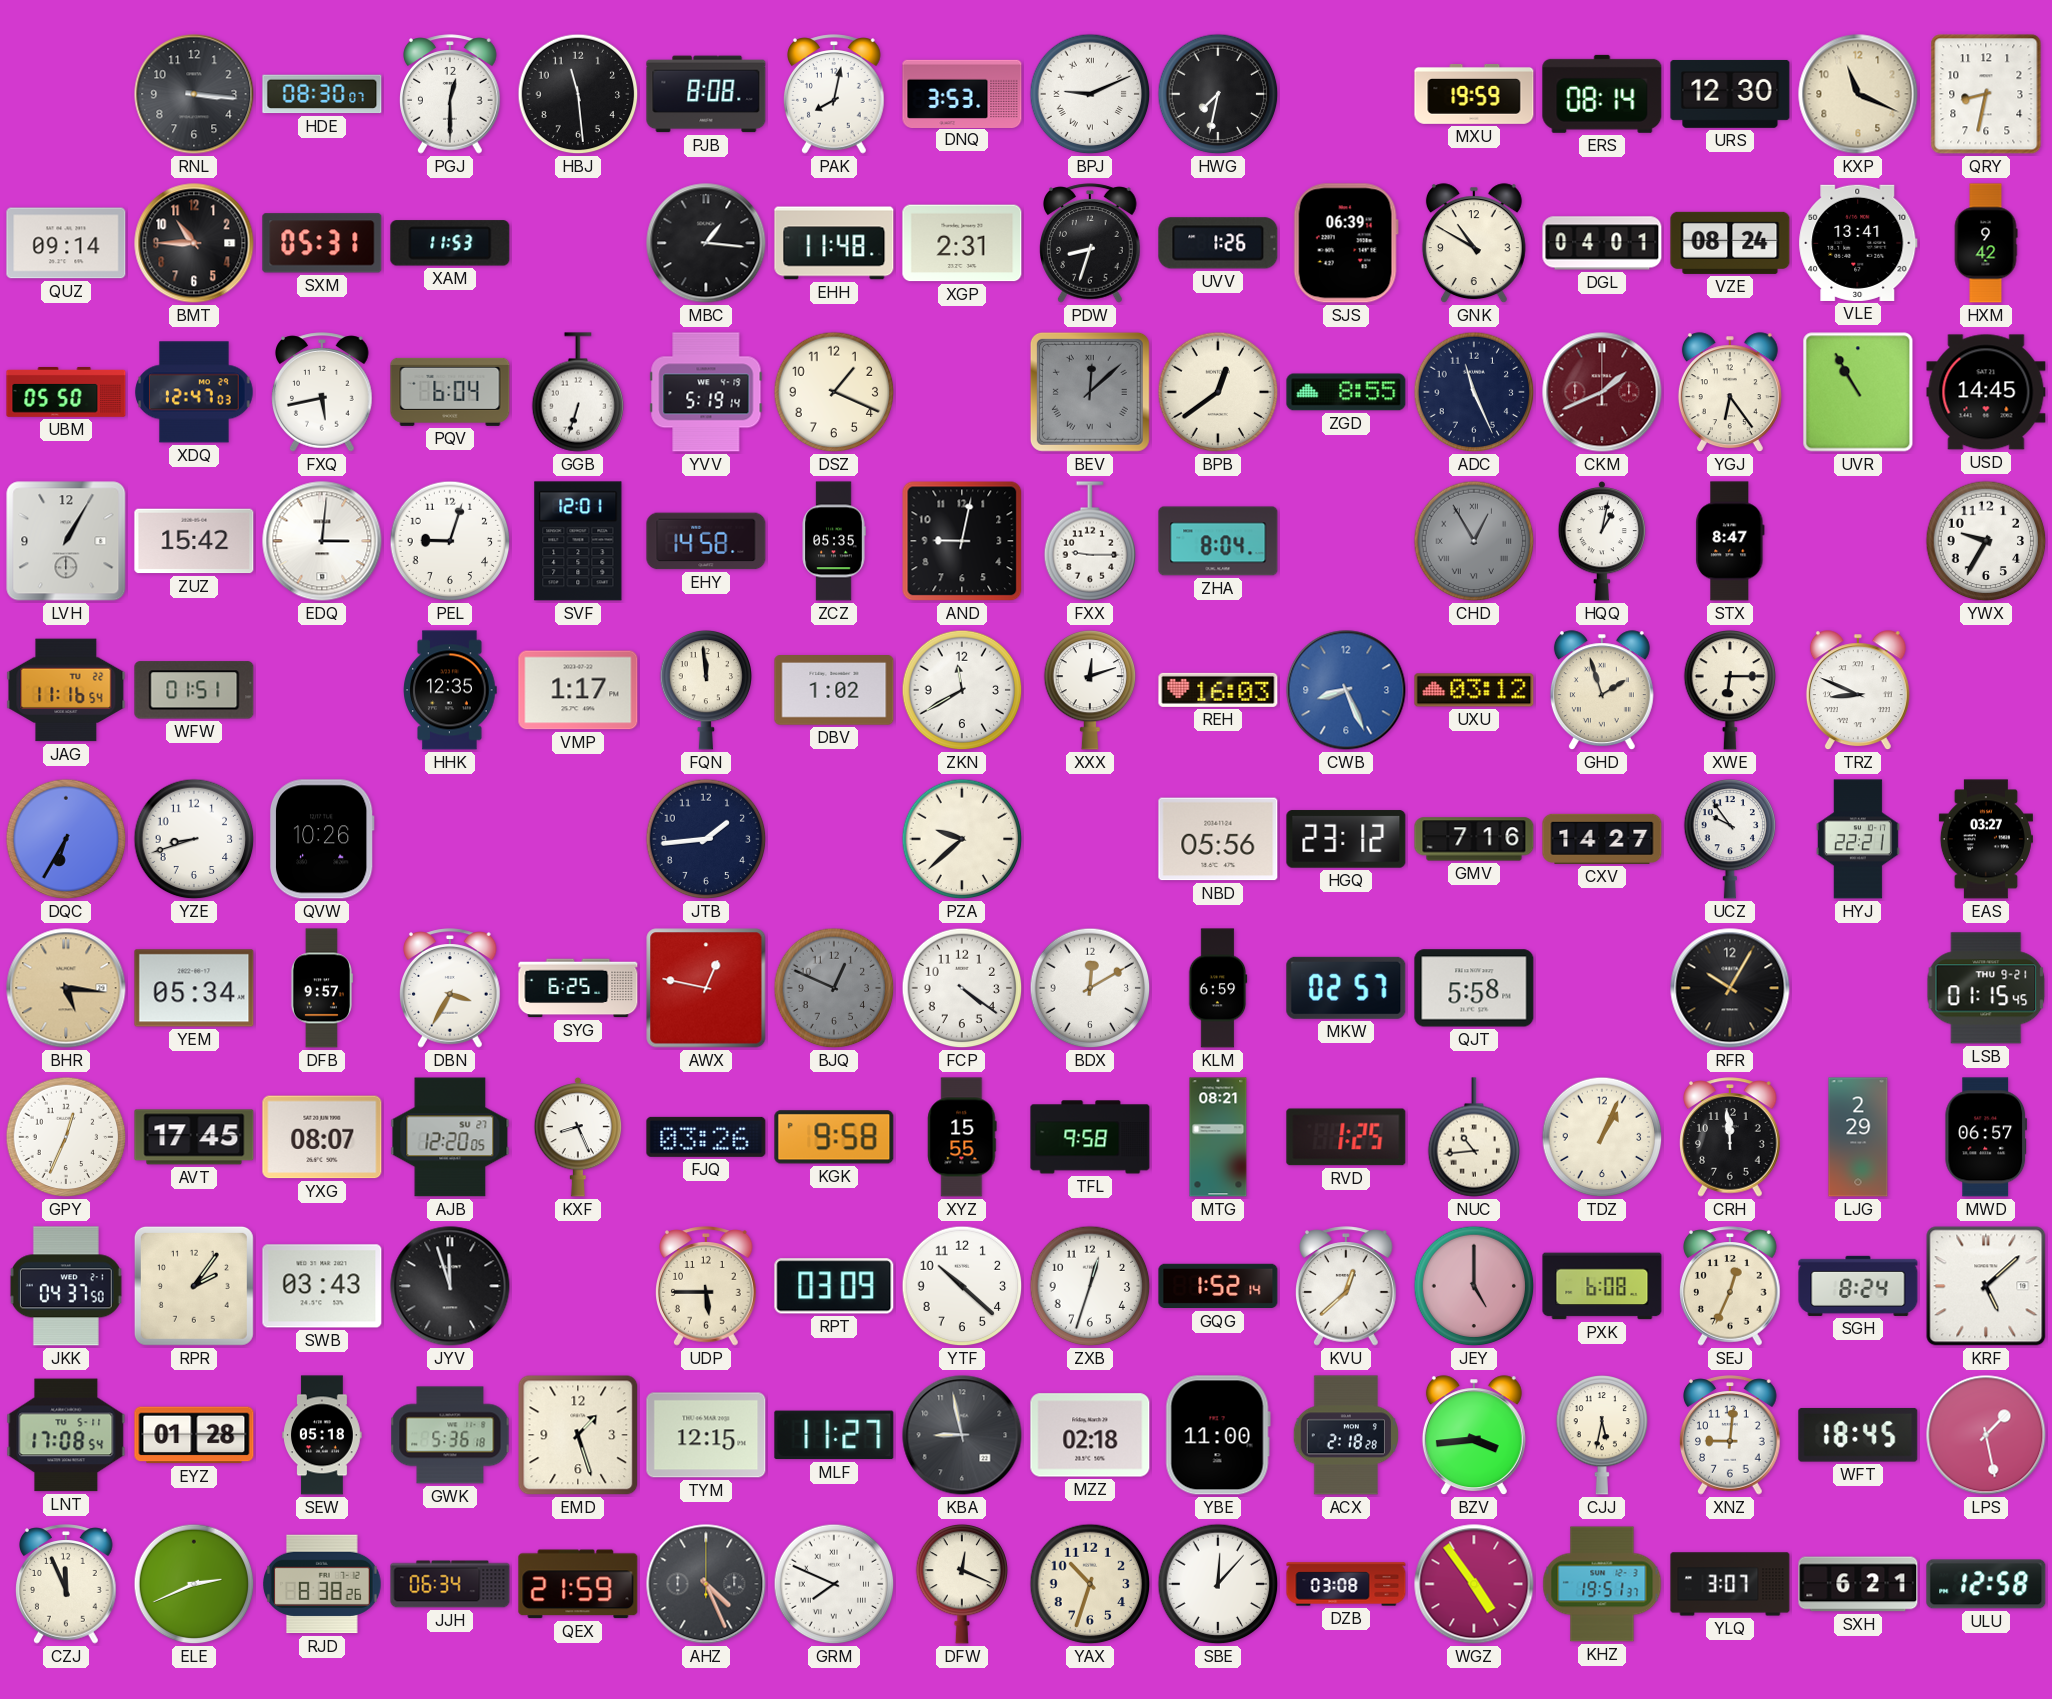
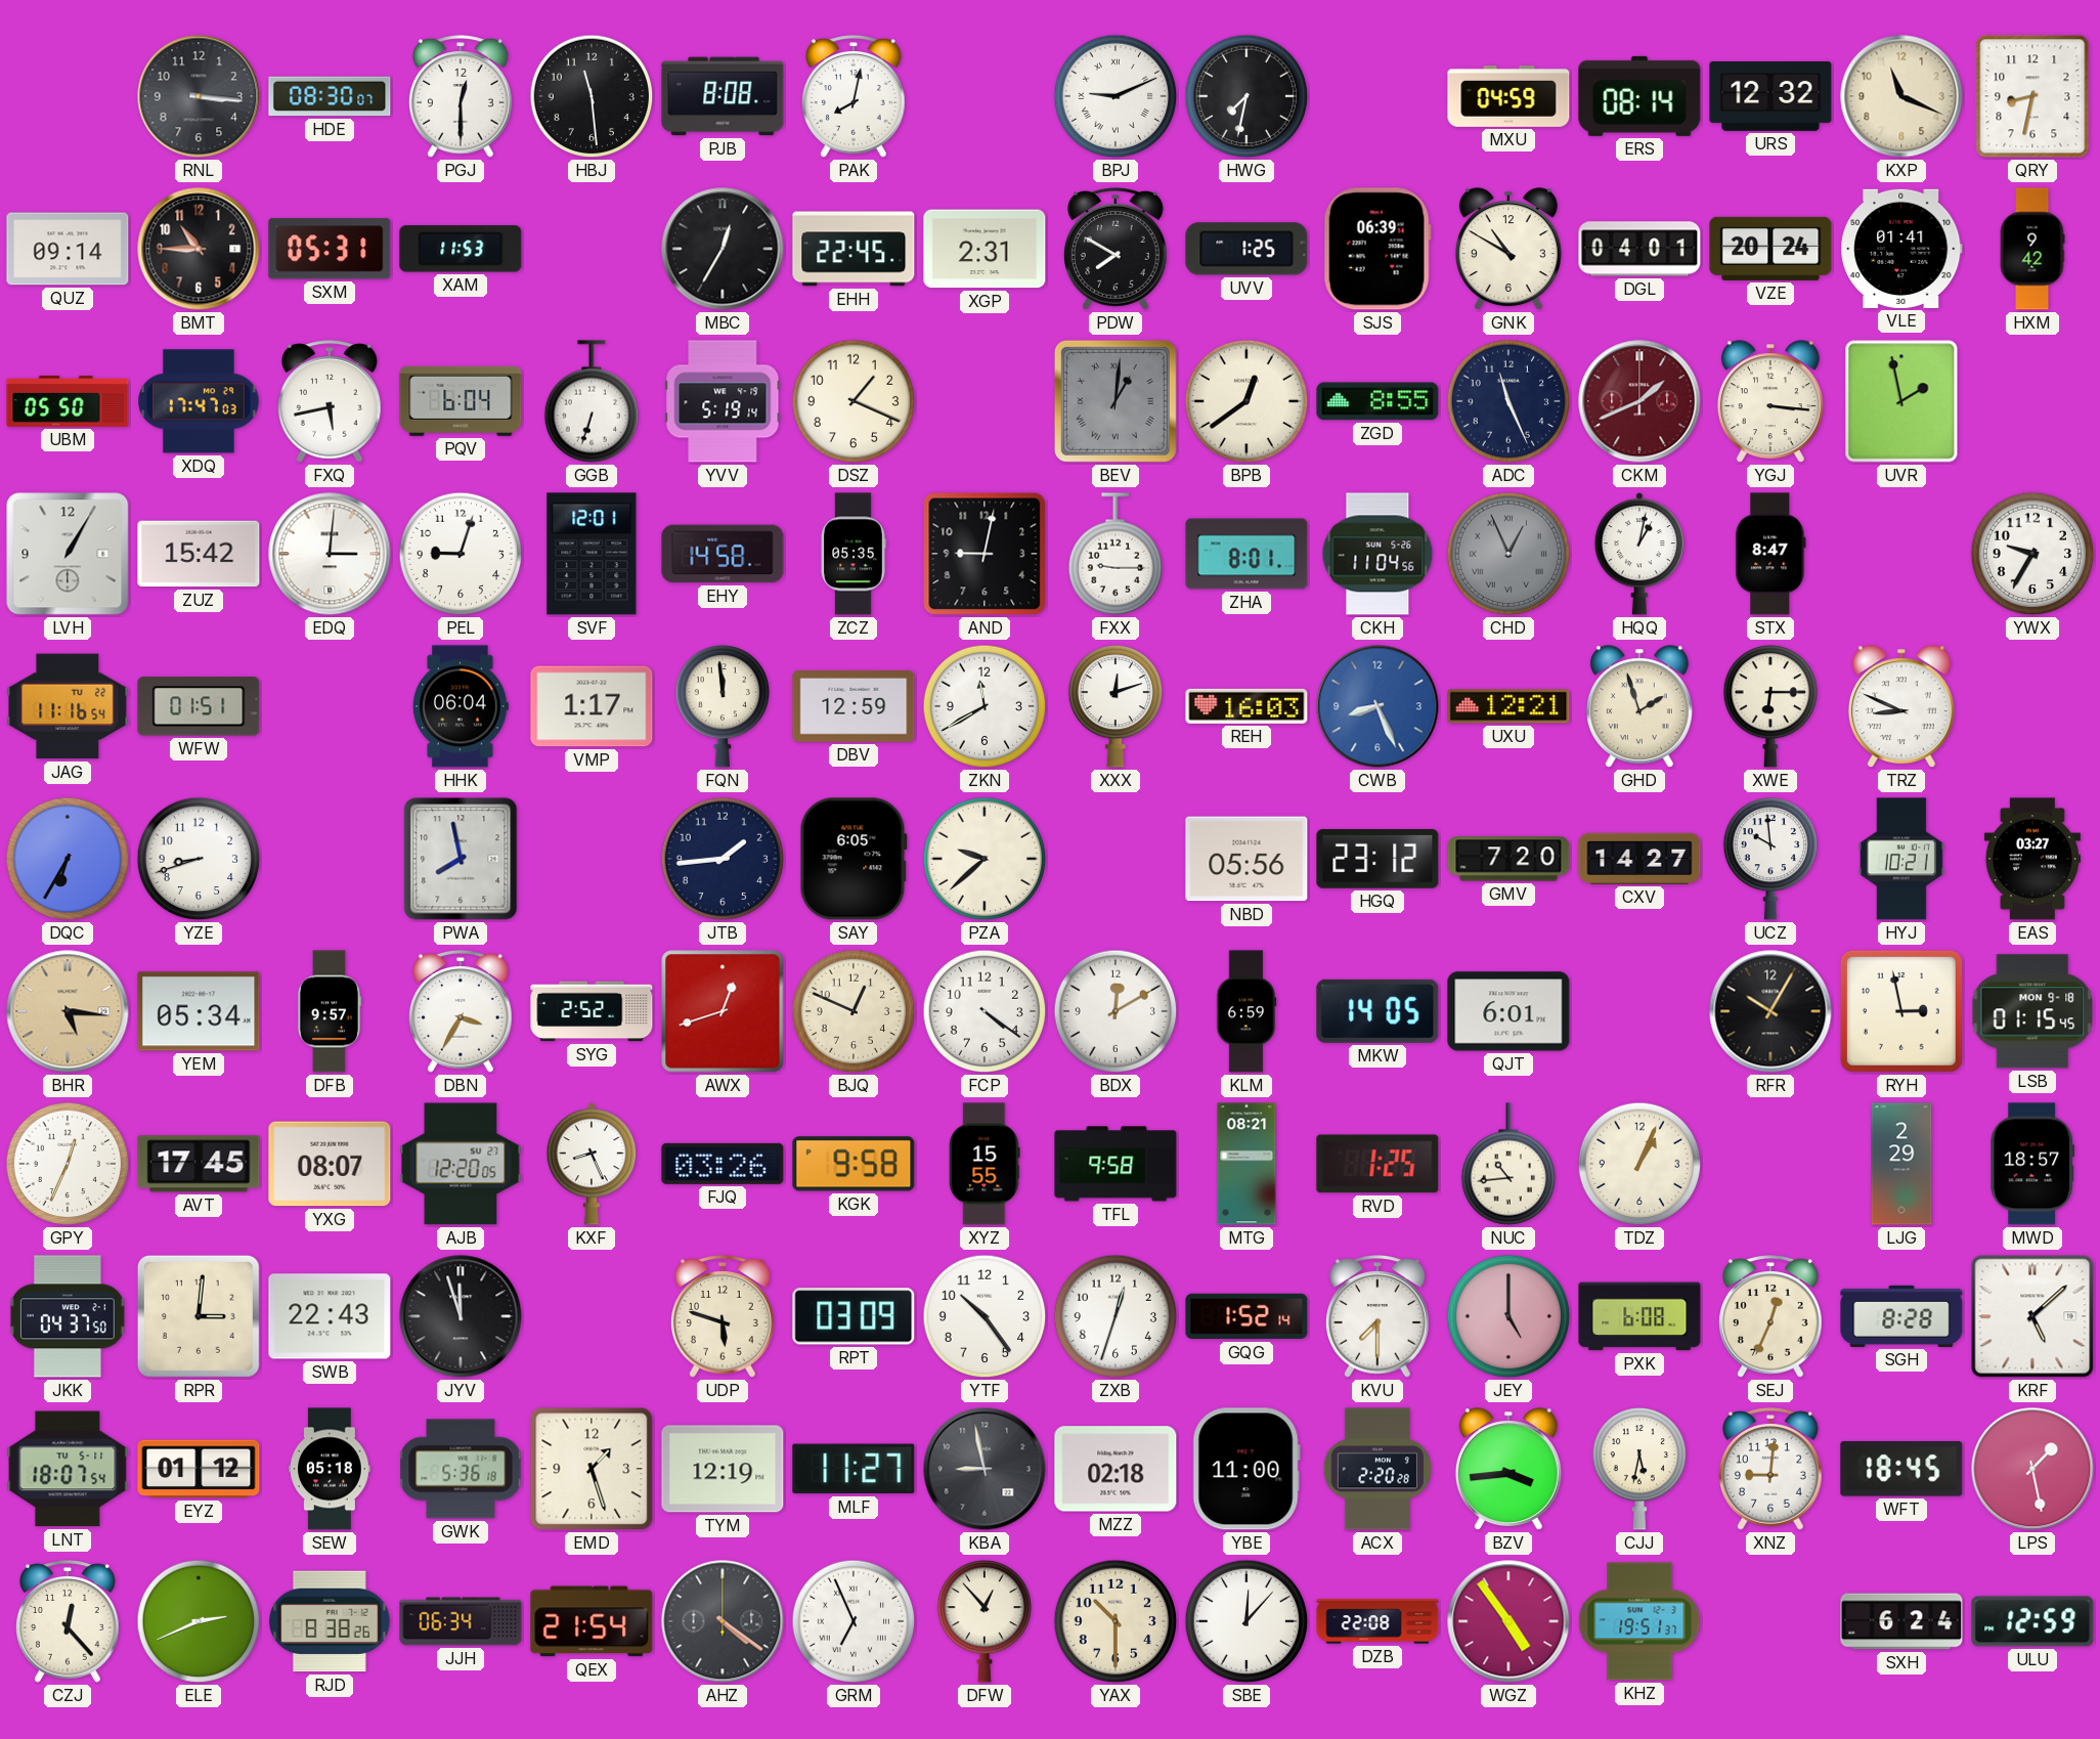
DNQ: 3:53 -> none
MXU: 19:59 -> 04:59
URS: 12:30 -> 12:32
MBC: 1:16 -> 12:35
EHH: 11:48 -> 22:45
PDW: 8:33 -> 7:50
UVV: 1:26 -> 1:25
VZE: 08:24 -> 20:24
VLE: 13:41 -> 01:41
XDQ: 12:47 -> 17:47
BEV: 12:08 -> 1:01
YGJ: 6:24 -> 3:16
UVR: 10:55 -> 1:58
USD: 14:45 -> none
ZHA: 8:04 -> 8:01
CKH: none -> 11:04
CHD: 12:55 -> 12:56
HHK: 12:35 -> 06:04
DBV: 1:02 -> 12:59
UXU: 03:12 -> 12:21
QVW: 10:26 -> none
PWA: none -> 7:58
SAY: none -> 6:05
GMV: 7:16 -> 7:20
UCZ: 9:54 -> 9:59
HYJ: 22:21 -> 10:21
SYG: 6:25 -> 2:52
AWX: 12:47 -> 12:42
BJQ dial: grey -> cream
MKW: 02:57 -> 14:05
QJT: 5:58 -> 6:01
RYH: none -> 2:58
LSB date: THU 9-21 -> MON 9-18
CRH: 11:59 -> none
MWD: 06:57 -> 18:57
RPR: 2:06 -> 3:01
SWB: 03:43 -> 22:43
UDP: 5:45 -> 5:48
YTF: 10:22 -> 10:24
KVU: 12:38 -> 7:30
SGH: 8:24 -> 8:28
LNT: 17:08 -> 18:07
EYZ: 01:28 -> 01:12
TYM: 12:15 -> 12:19
ACX: 2:18 -> 2:20
CZJ: 11:56 -> 12:23
QEX: 21:59 -> 21:54
AHZ: 4:26 -> 4:21
GRM: 7:49 -> 6:56
DFW: 12:19 -> 12:53
YAX: 10:33 -> 10:30
DZB: 03:08 -> 22:08
YLQ: 3:07 -> none
SXH: 6:21 -> 6:24
ULU: 12:58 -> 12:59
